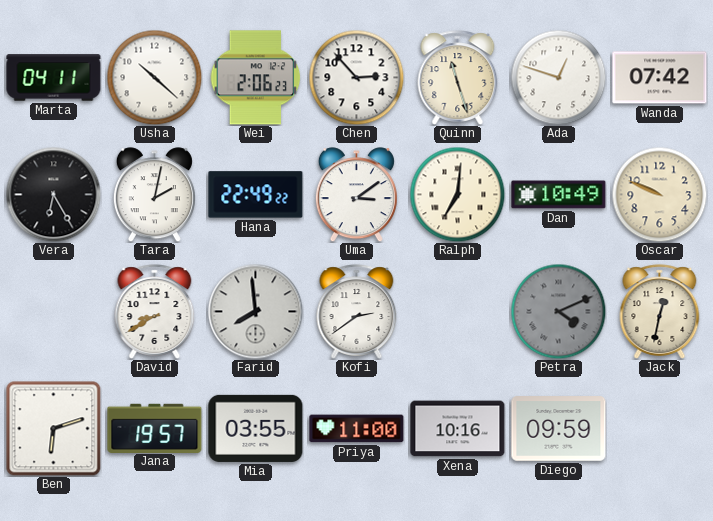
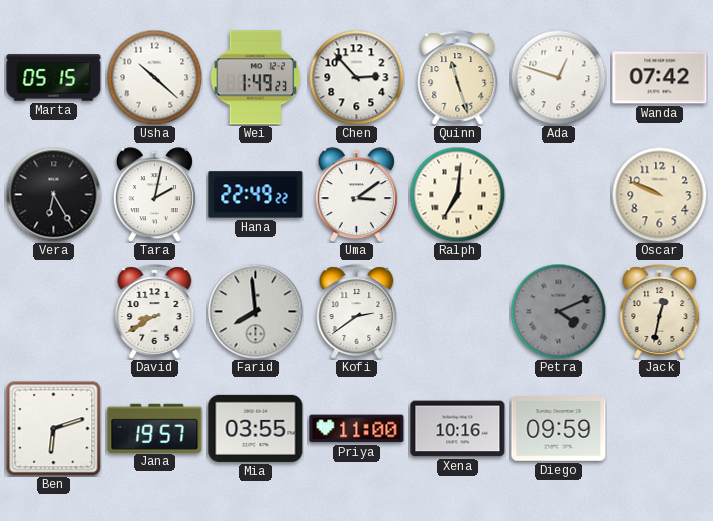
Marta: 04:11 -> 05:15
Wei: 2:06 -> 1:49
Dan: 10:49 -> none
